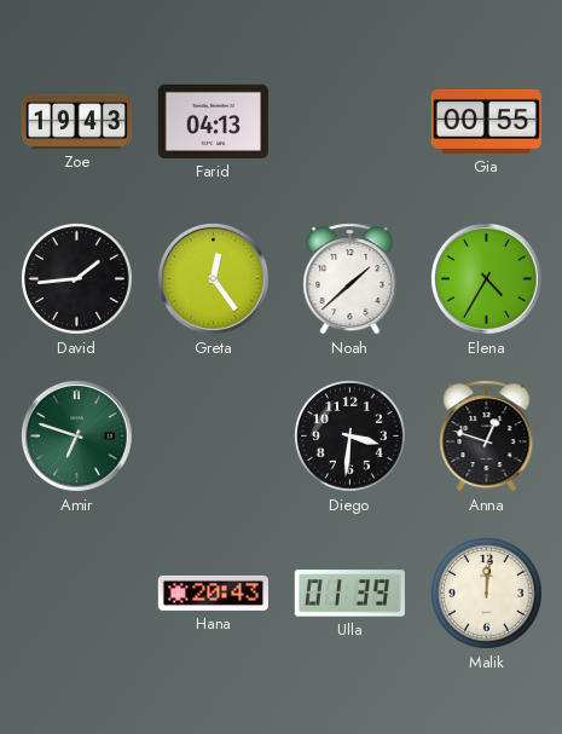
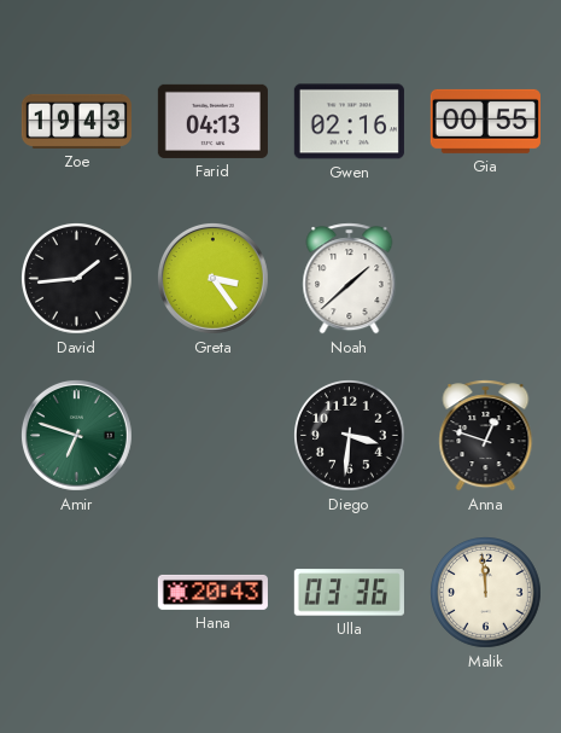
Gwen: none -> 02:16
Greta: 12:24 -> 3:24
Elena: 4:35 -> none
Ulla: 01:39 -> 03:36
Malik: 12:01 -> 11:59
